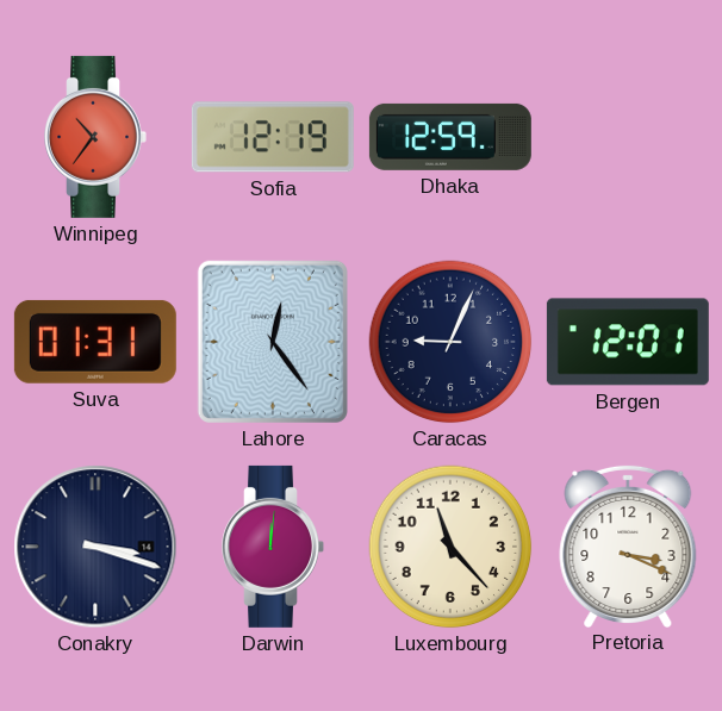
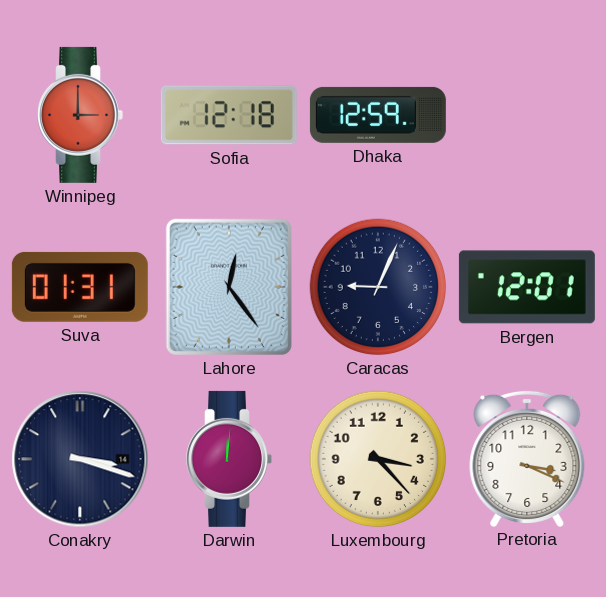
Winnipeg: 10:36 -> 3:00
Sofia: 12:19 -> 12:18
Luxembourg: 11:23 -> 3:23
